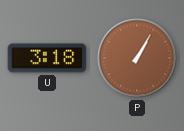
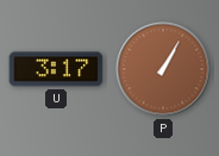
U: 3:18 -> 3:17
